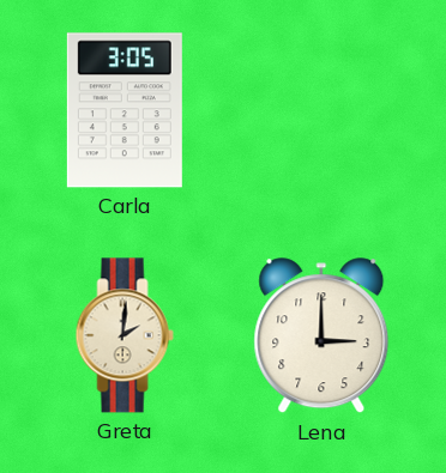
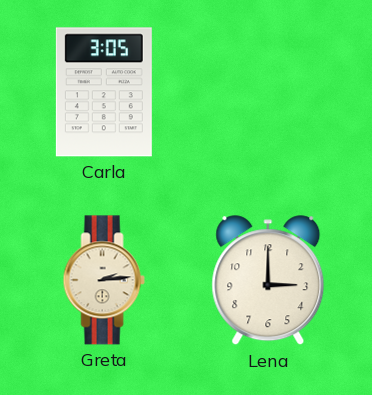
Greta: 2:01 -> 2:14
